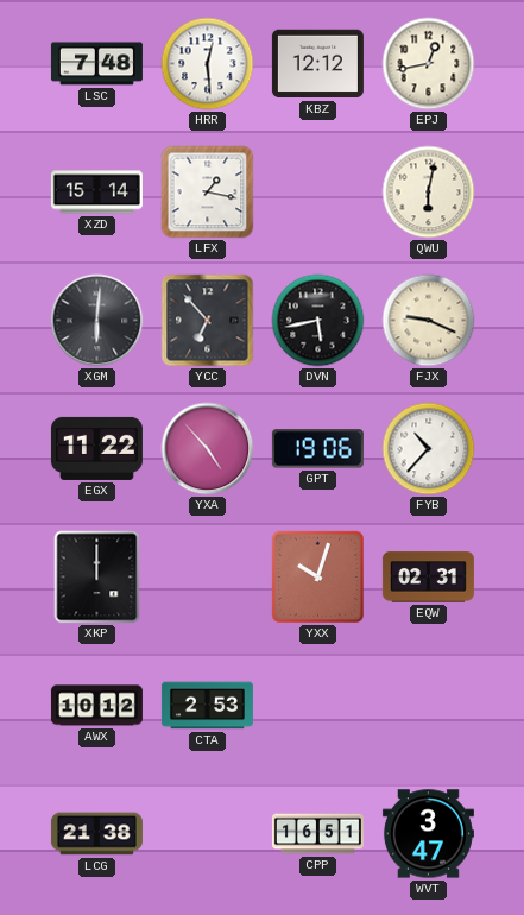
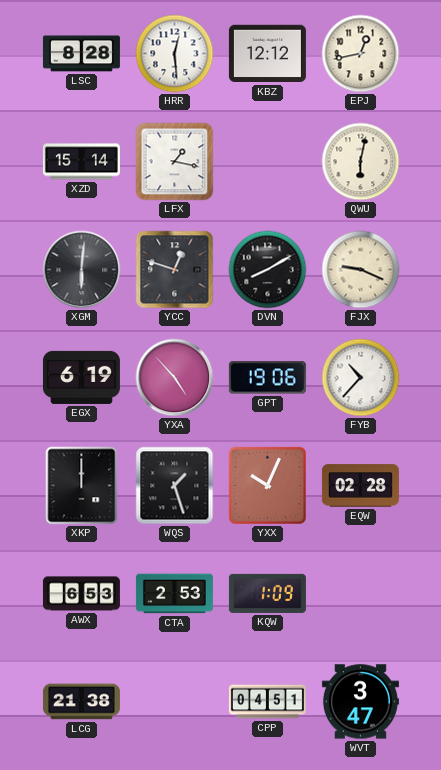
LSC: 7:48 -> 8:28
YCC: 6:53 -> 12:48
DVN: 5:43 -> 8:10
EGX: 11:22 -> 6:19
WQS: none -> 1:27
YXX: 10:03 -> 10:04
EQW: 02:31 -> 02:28
AWX: 10:12 -> 6:53
KQW: none -> 1:09
CPP: 16:51 -> 04:51
